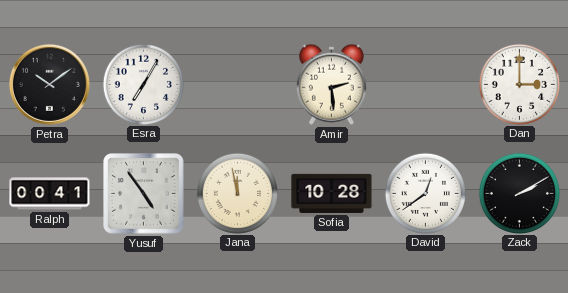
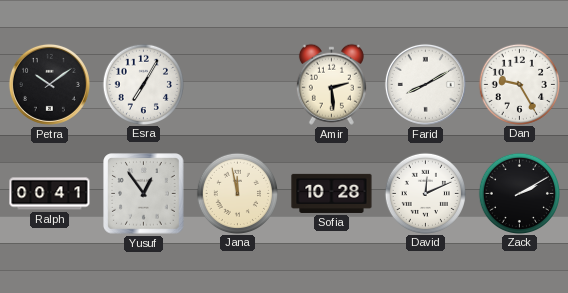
Farid: none -> 8:10
Dan: 3:00 -> 9:25
Yusuf: 4:54 -> 12:54
David: 12:39 -> 12:11
